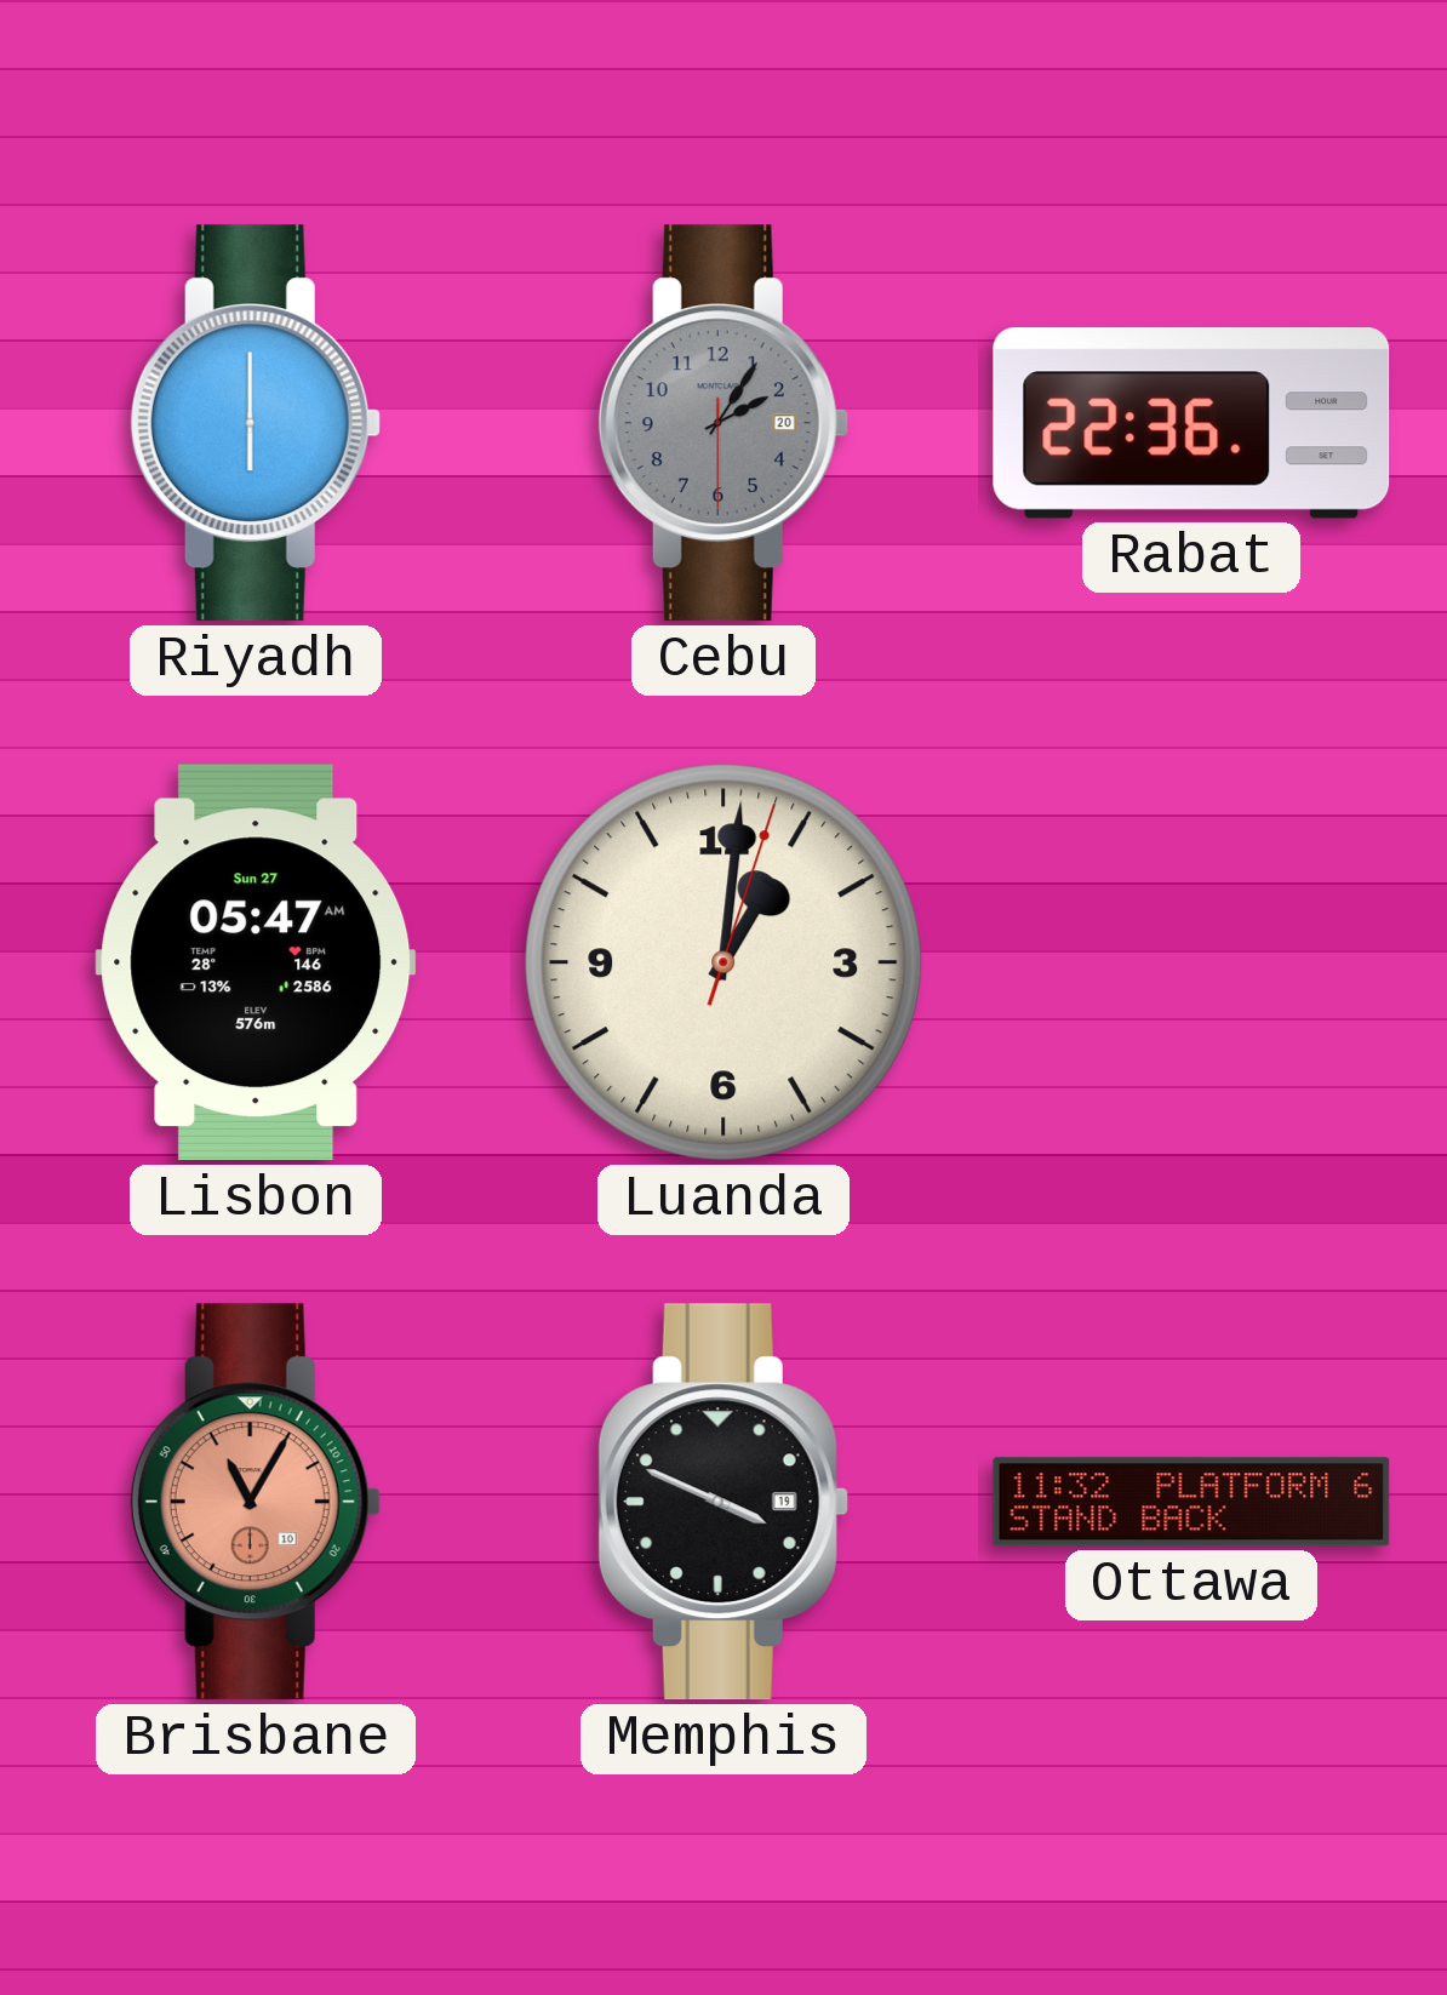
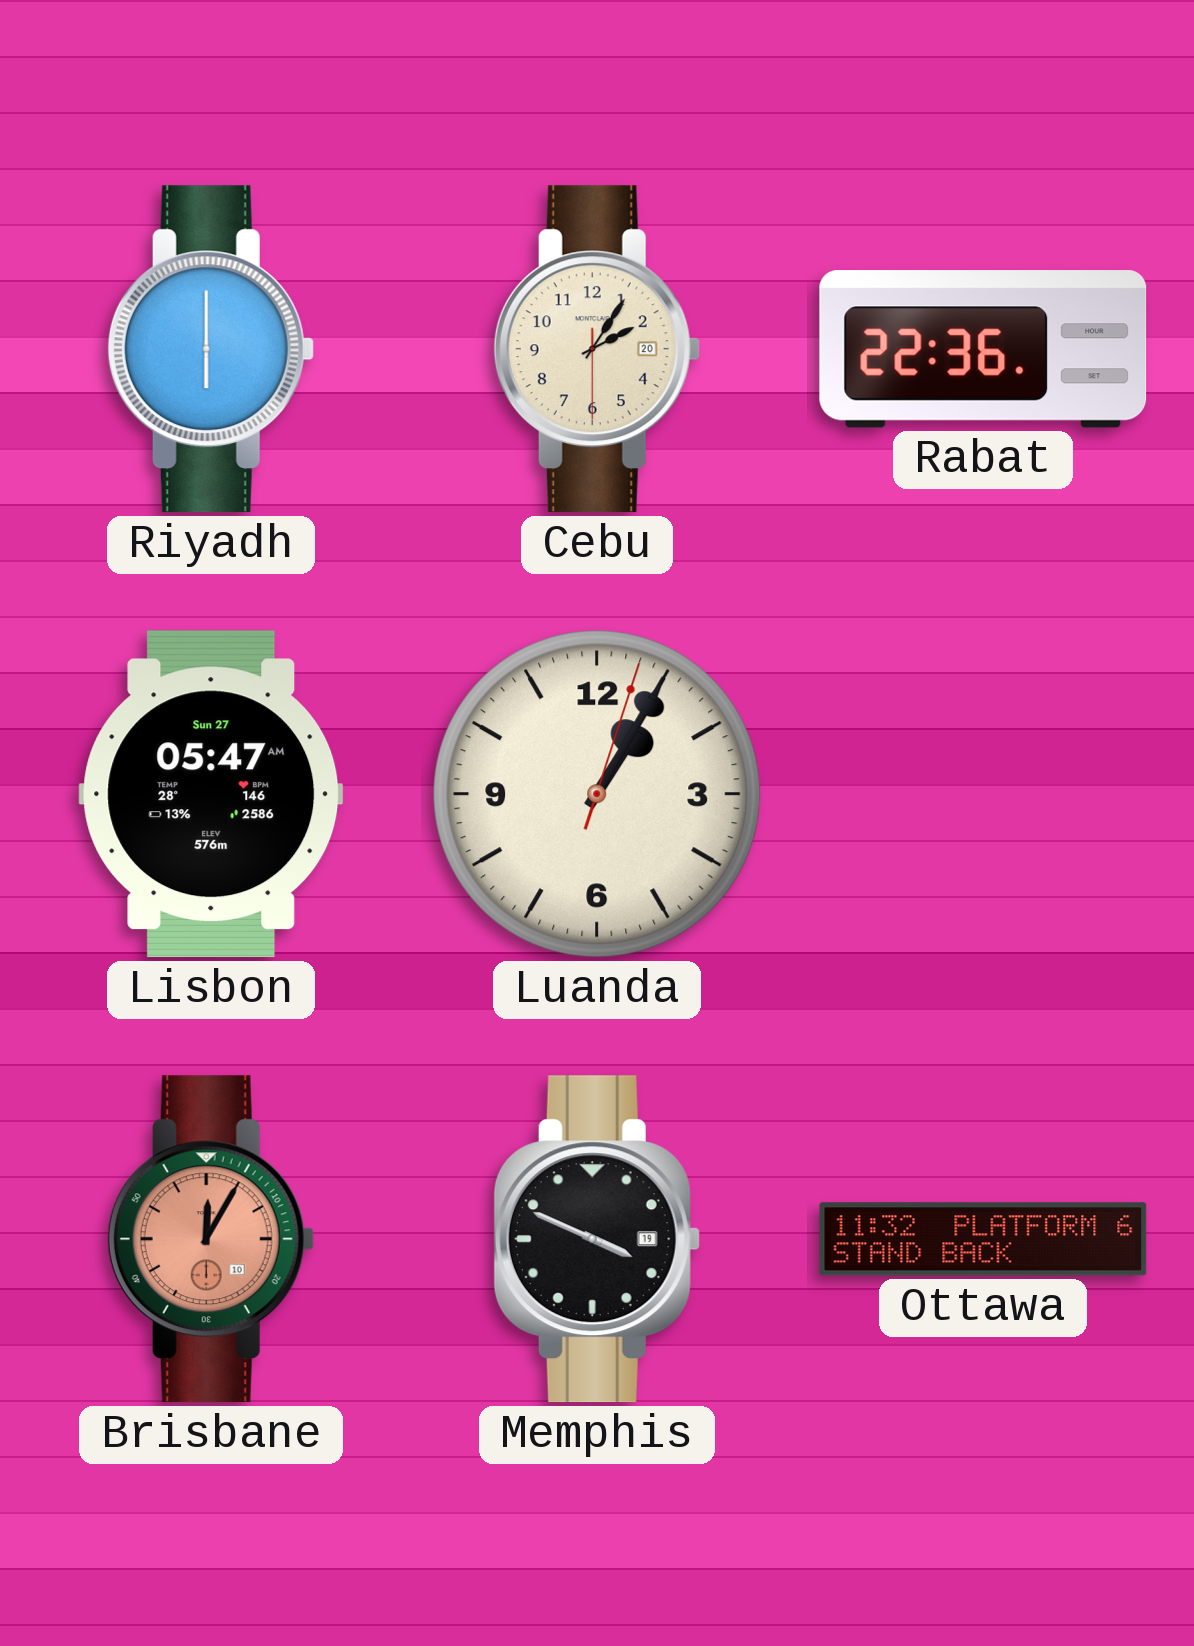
Cebu dial: grey -> cream
Luanda: 1:01 -> 1:05
Brisbane: 11:05 -> 12:05
